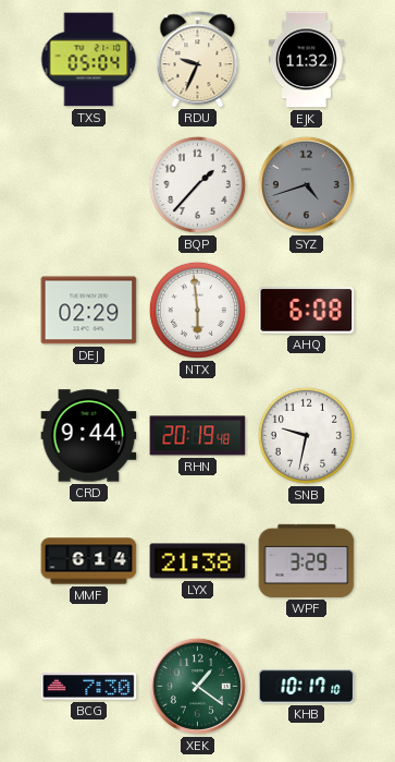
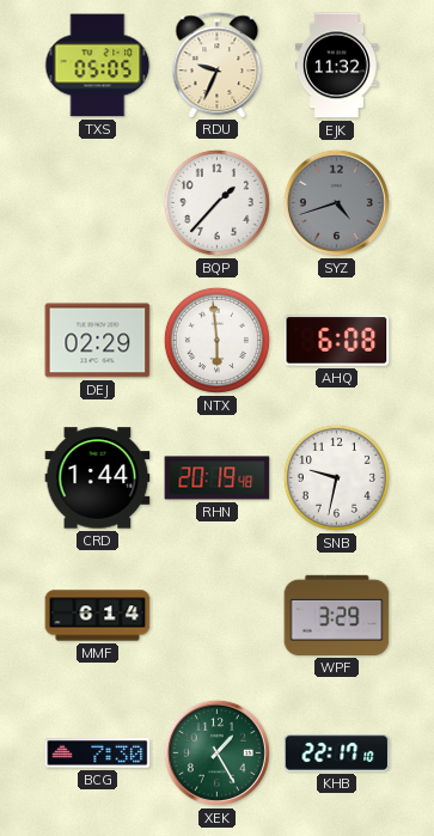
TXS: 05:04 -> 05:05
CRD: 9:44 -> 1:44
LYX: 21:38 -> none
XEK: 1:21 -> 1:25
KHB: 10:17 -> 22:17
